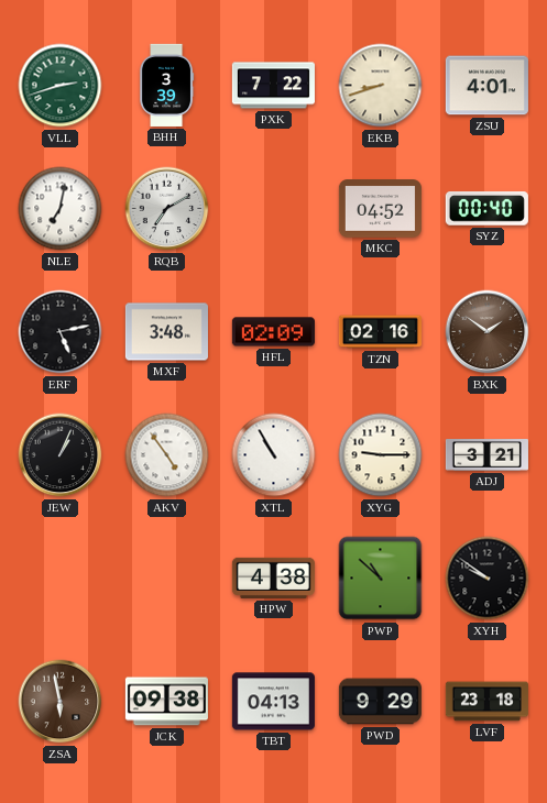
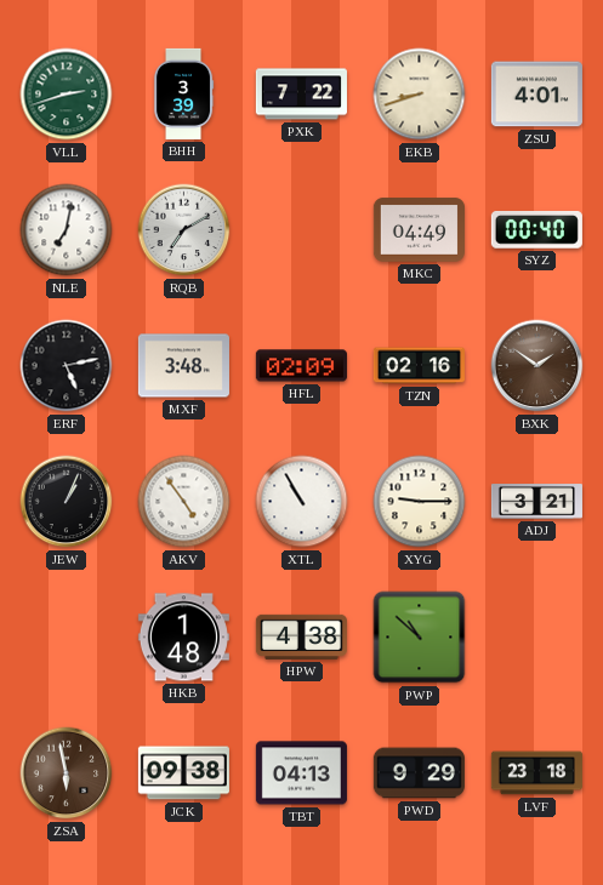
MKC: 04:52 -> 04:49
HKB: none -> 1:48
XYH: 9:51 -> none
